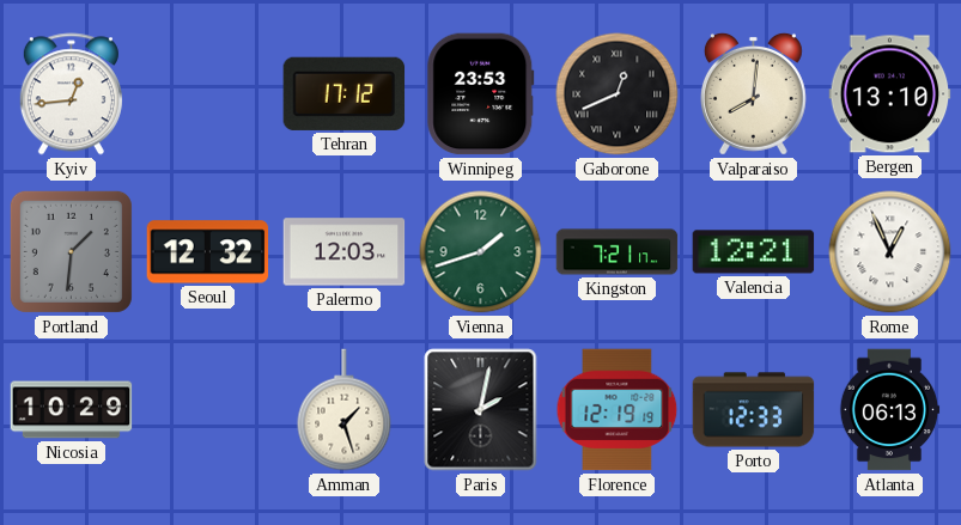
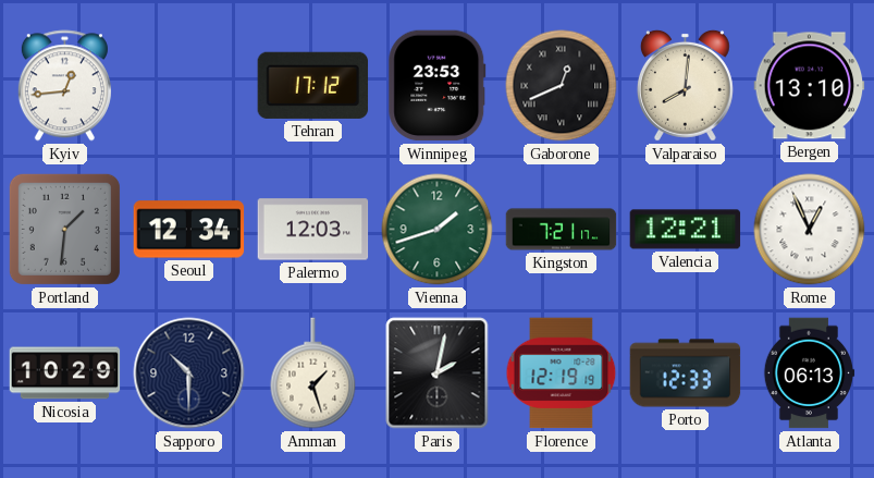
Seoul: 12:32 -> 12:34
Sapporo: none -> 10:30
